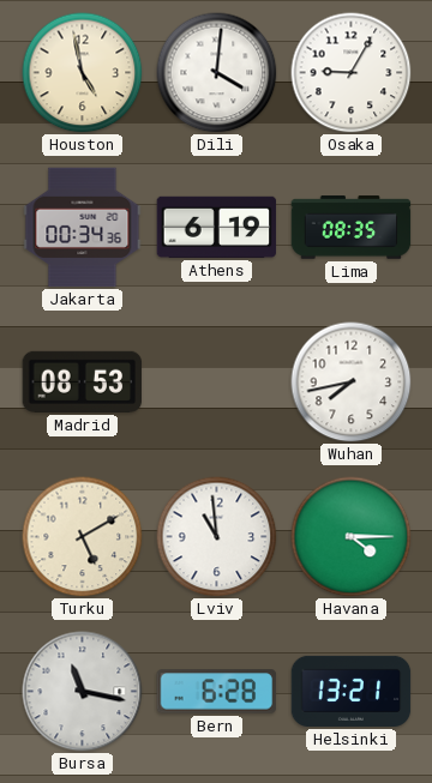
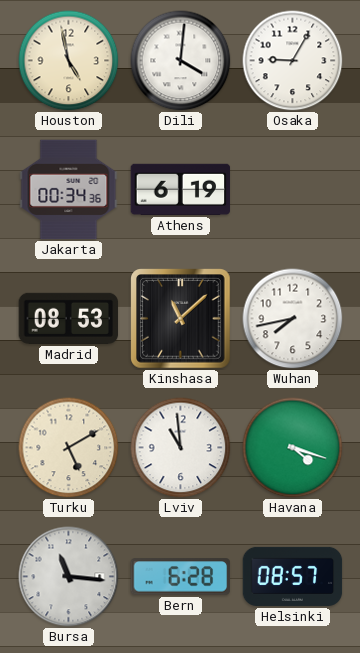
Lima: 08:35 -> none
Kinshasa: none -> 11:08
Havana: 4:15 -> 4:18
Bursa: 11:17 -> 11:16
Helsinki: 13:21 -> 08:57
